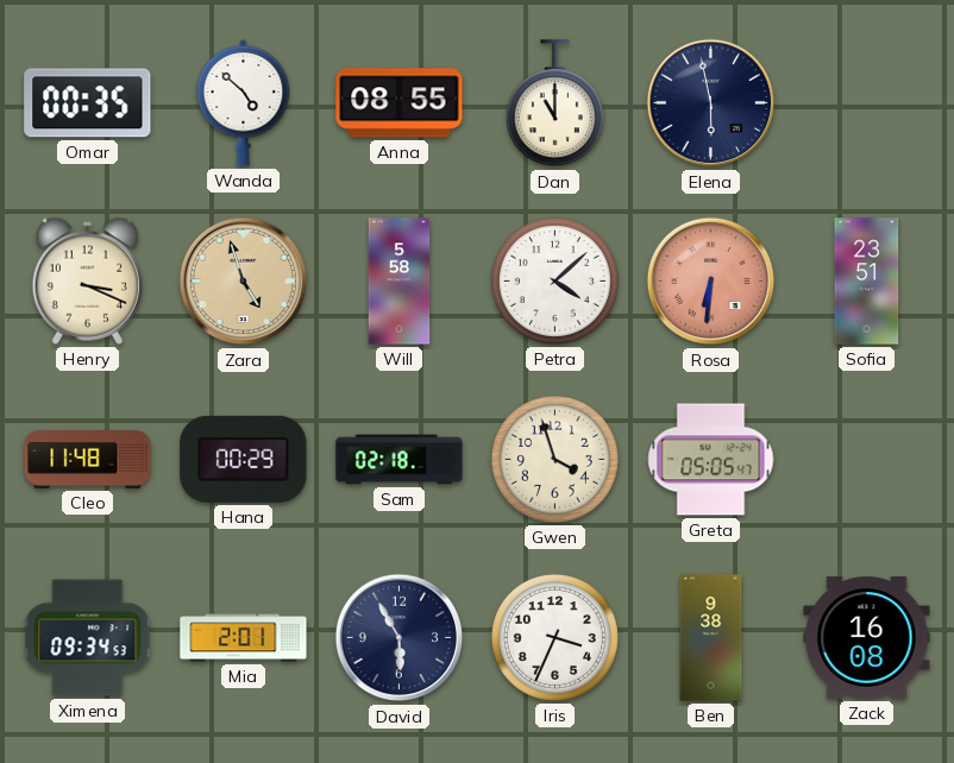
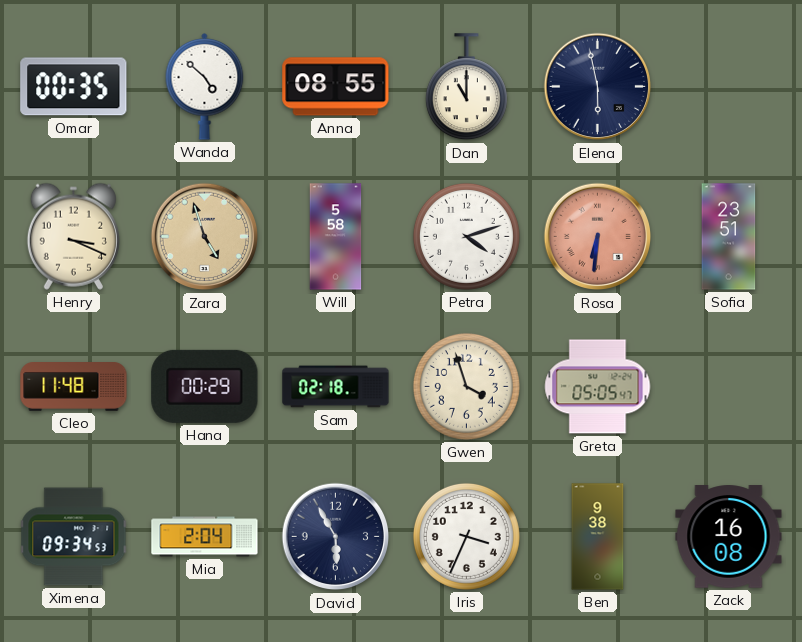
Petra: 4:08 -> 4:12
Mia: 2:01 -> 2:04
